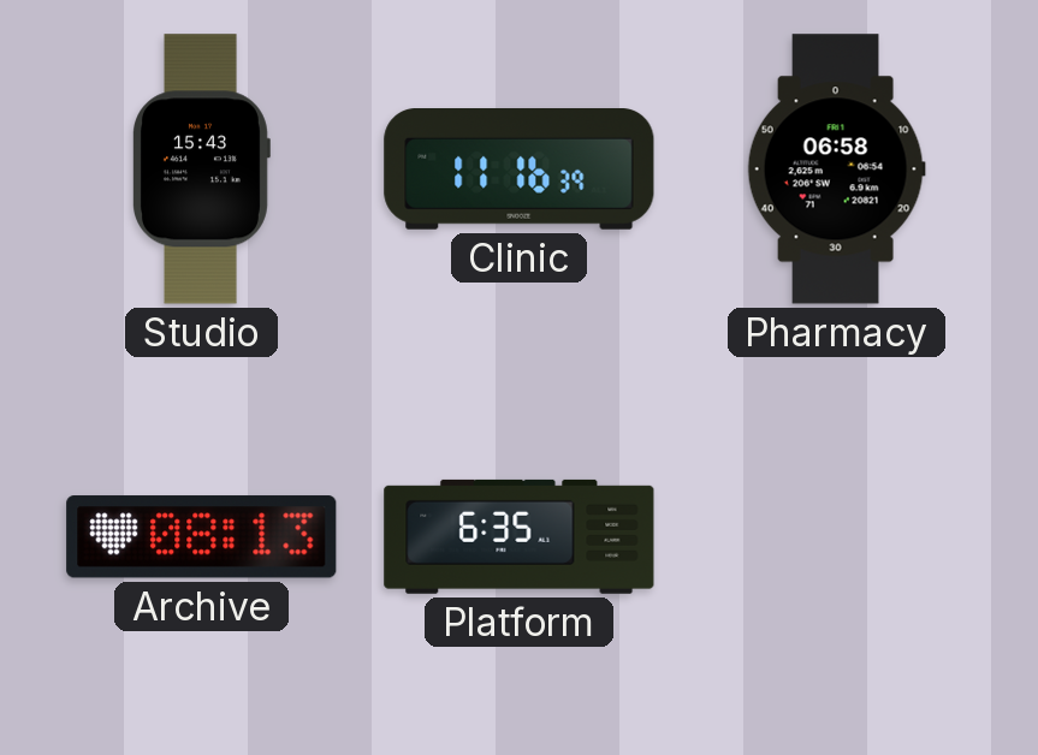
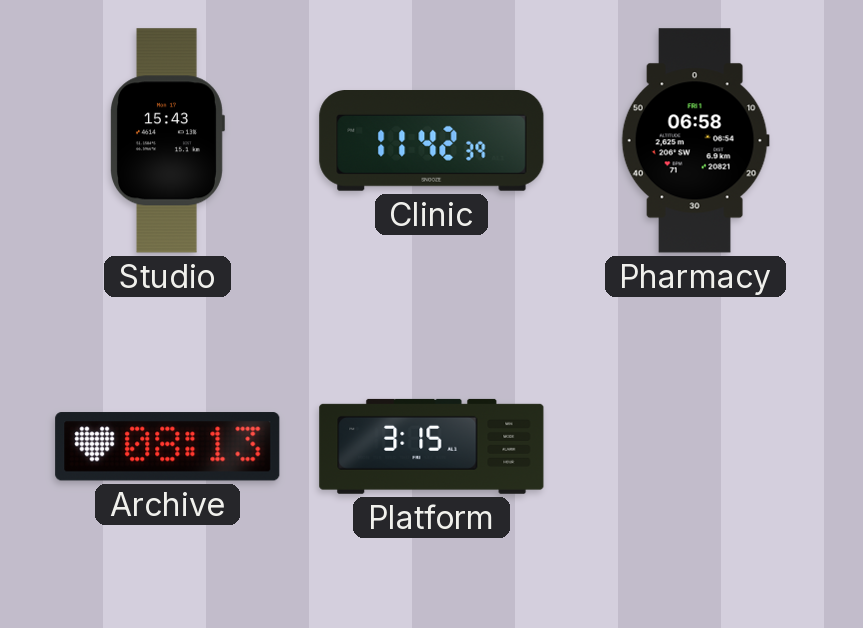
Clinic: 11:16 -> 11:42
Platform: 6:35 -> 3:15
